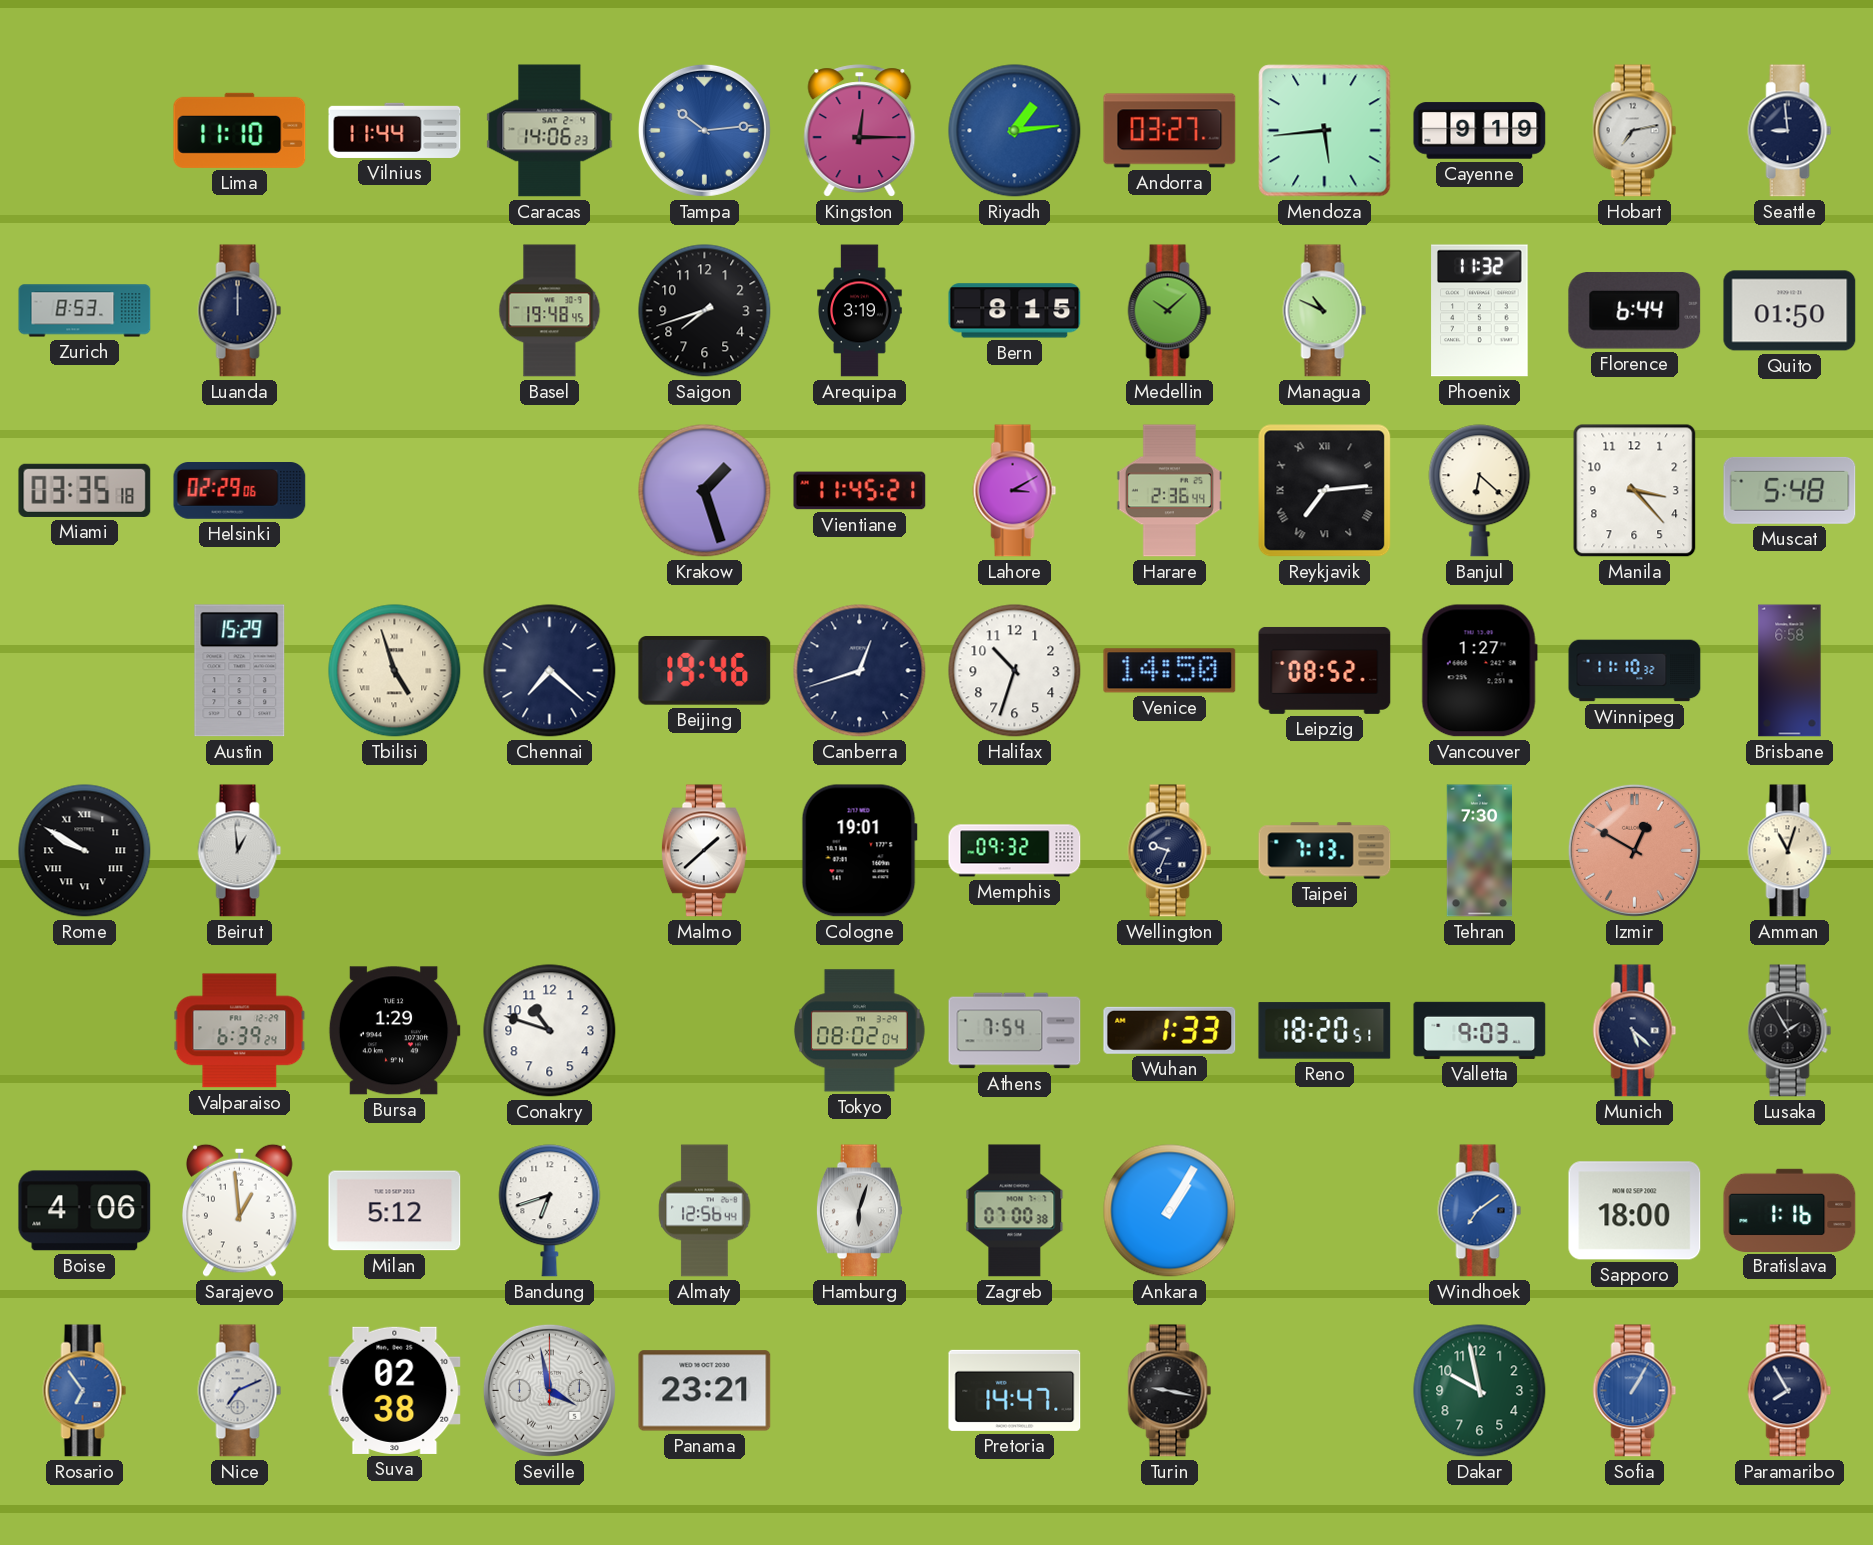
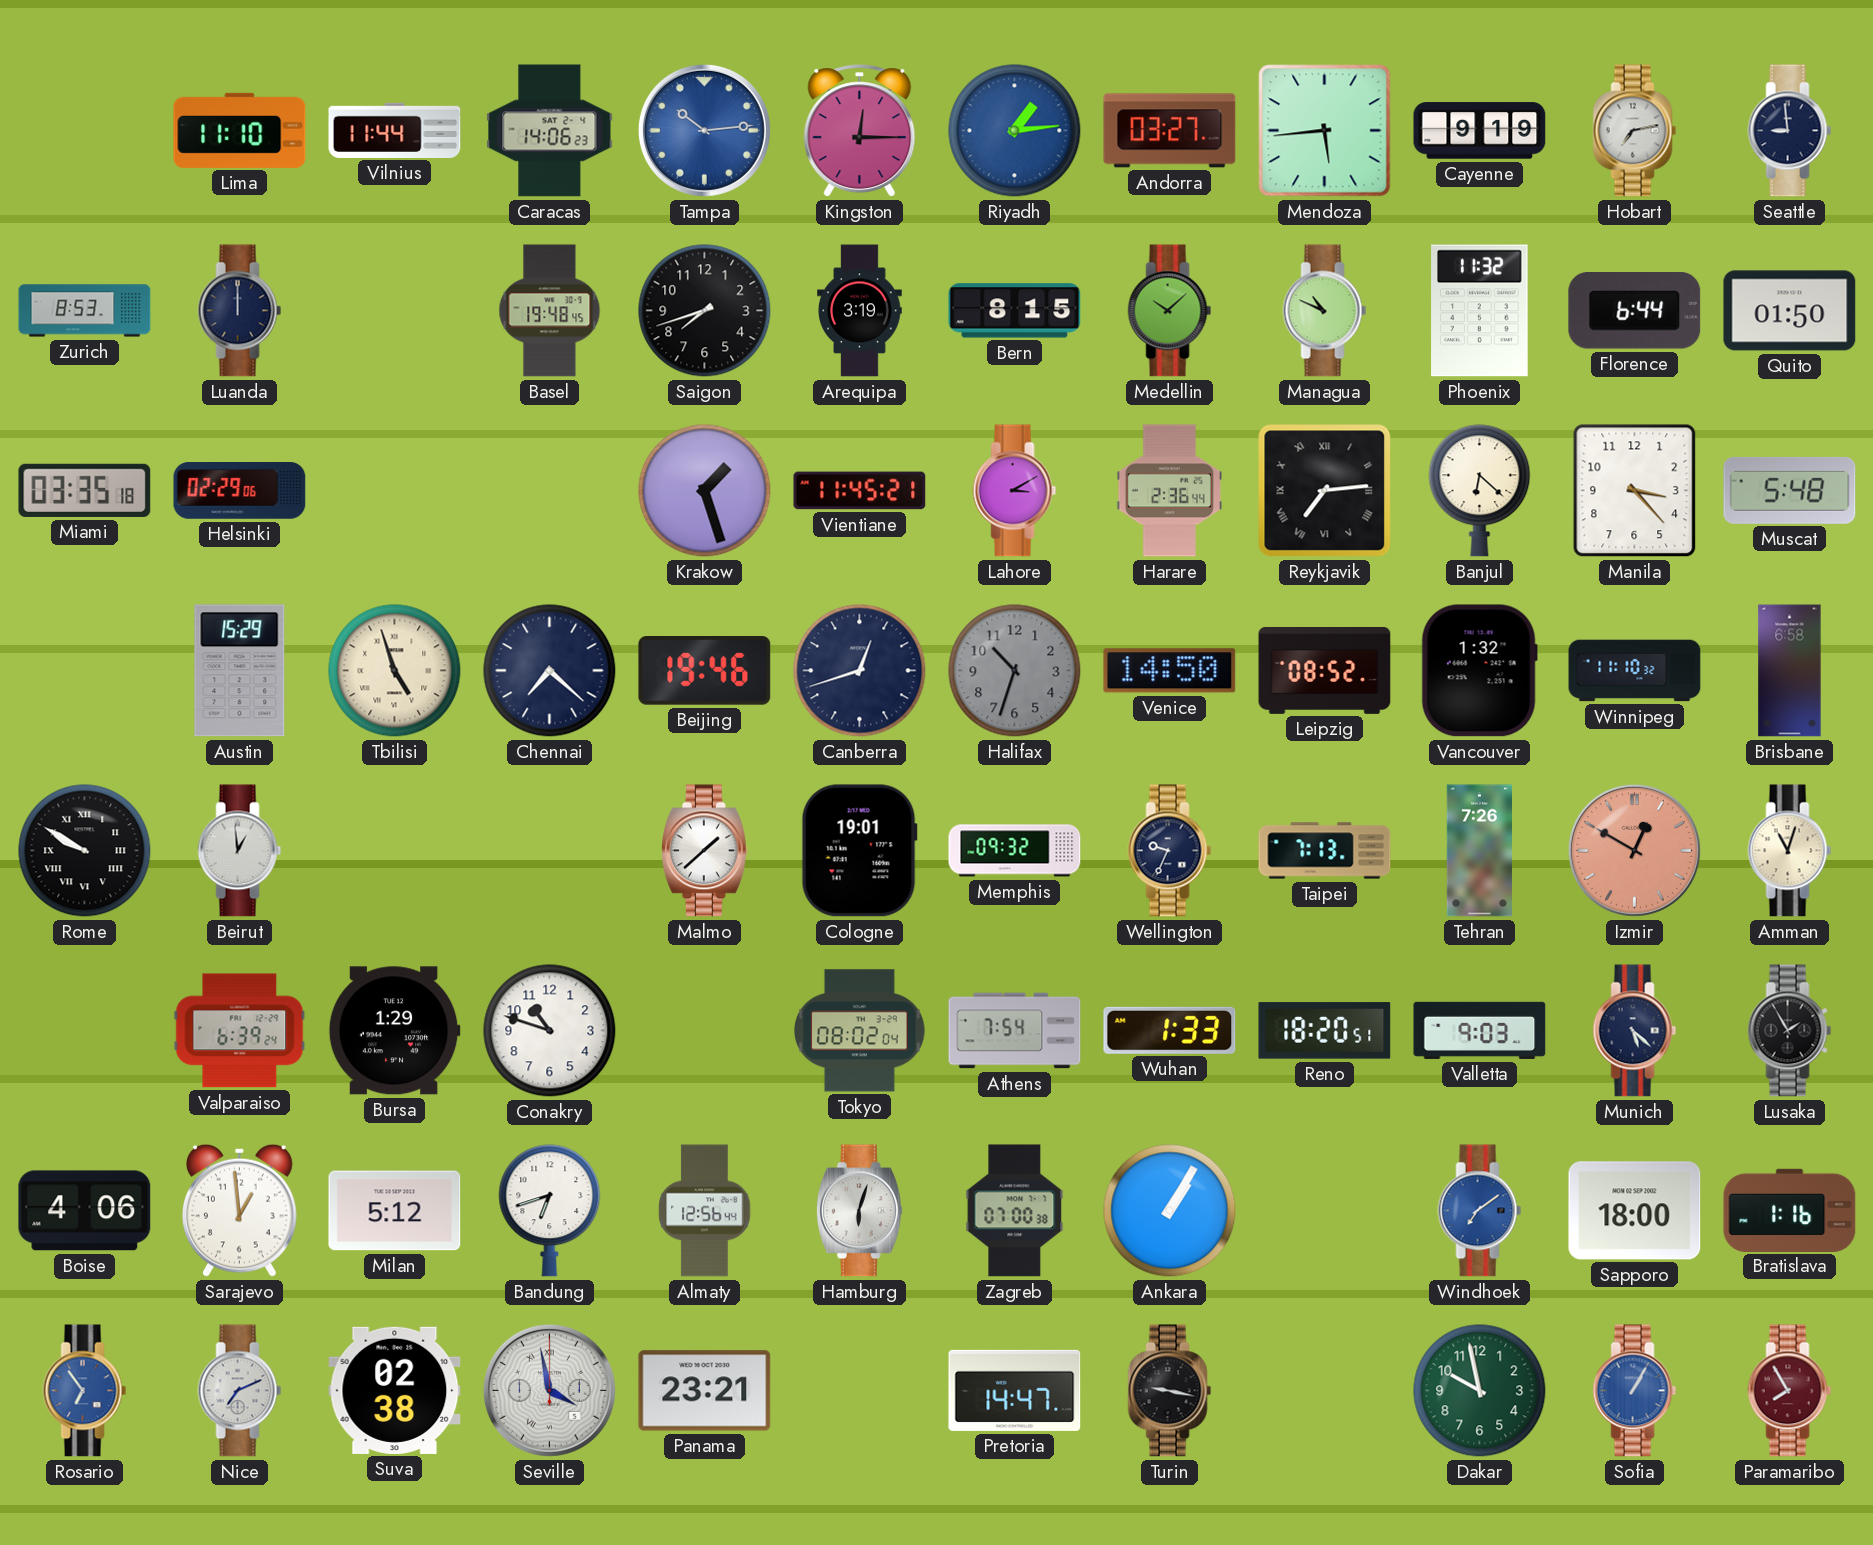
Halifax dial: white -> grey
Vancouver: 1:27 -> 1:32
Tehran: 7:30 -> 7:26
Paramaribo dial: navy -> burgundy
